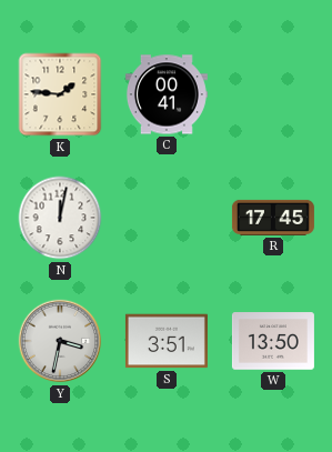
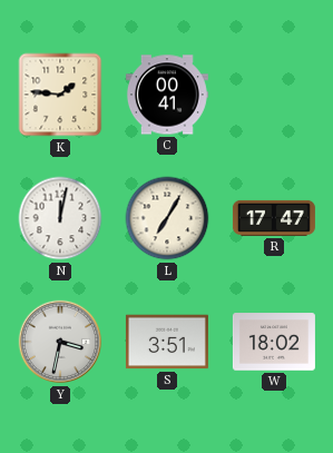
L: none -> 7:05
R: 17:45 -> 17:47
W: 13:50 -> 18:02
